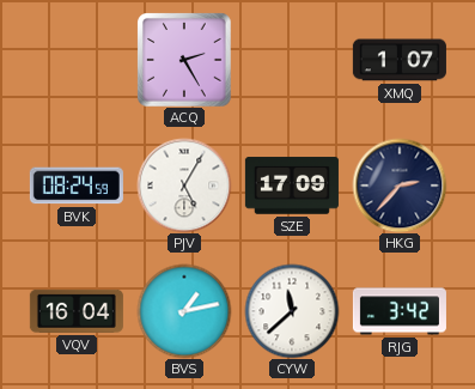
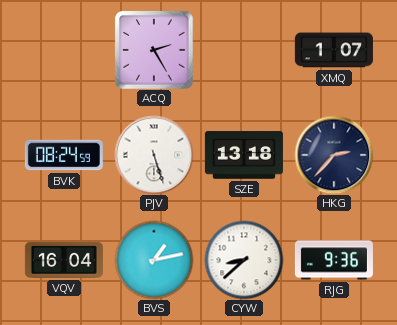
PJV: 5:05 -> 5:27
SZE: 17:09 -> 13:18
CYW: 11:38 -> 8:38
RJG: 3:42 -> 9:36
